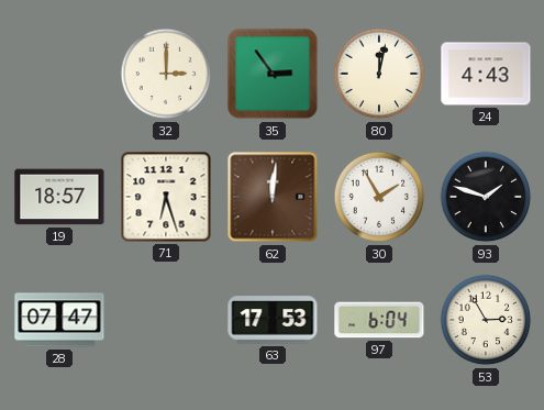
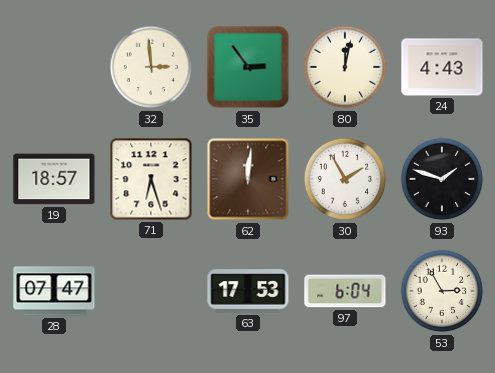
32: 3:00 -> 2:59
